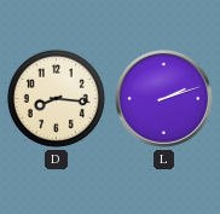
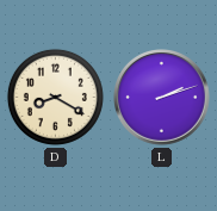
D: 8:16 -> 8:20
